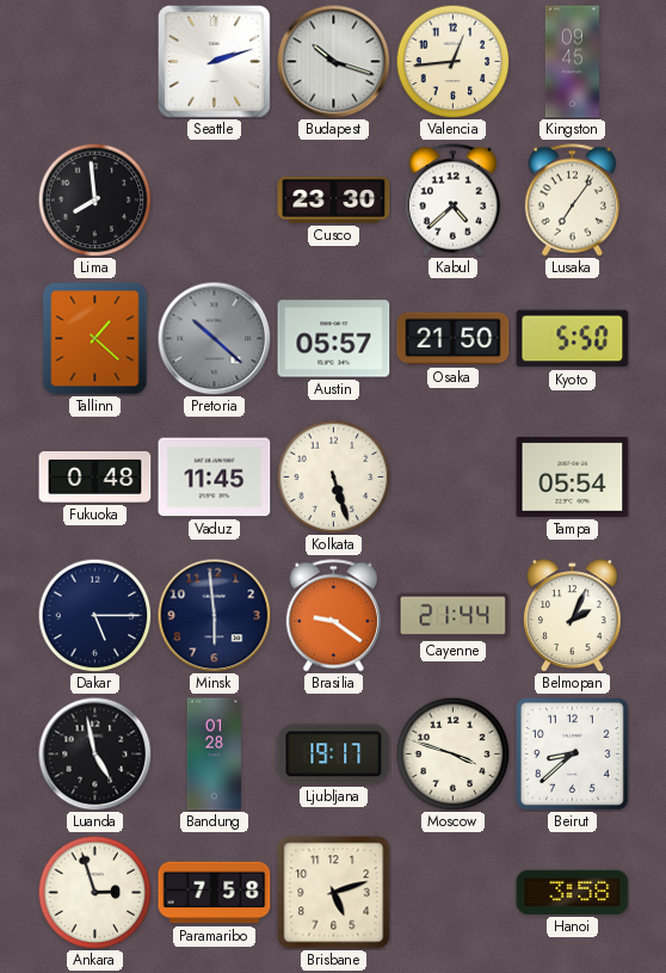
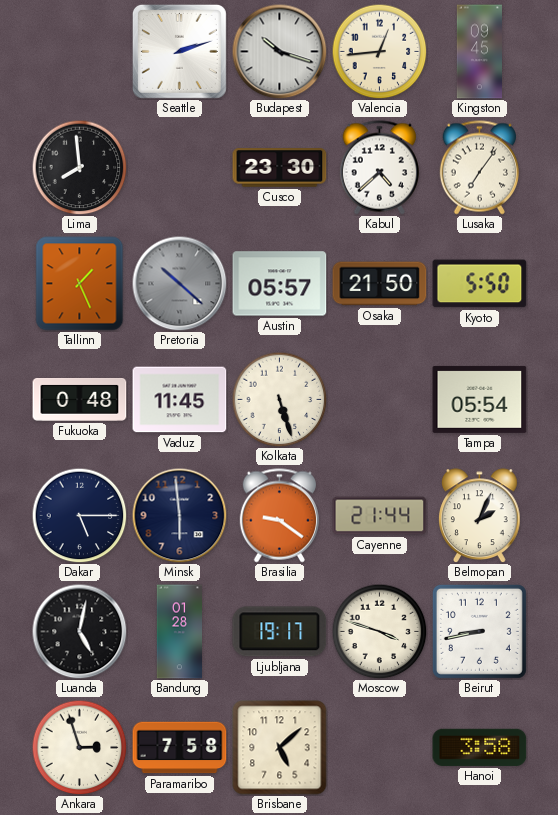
Tallinn: 1:22 -> 1:26
Luanda: 4:58 -> 5:02
Beirut: 8:38 -> 8:43
Brisbane: 5:12 -> 5:08
